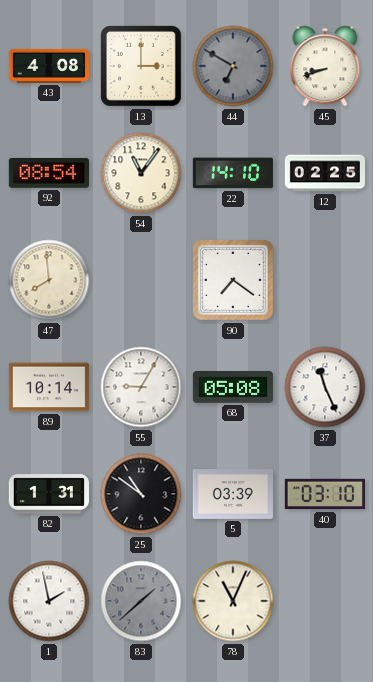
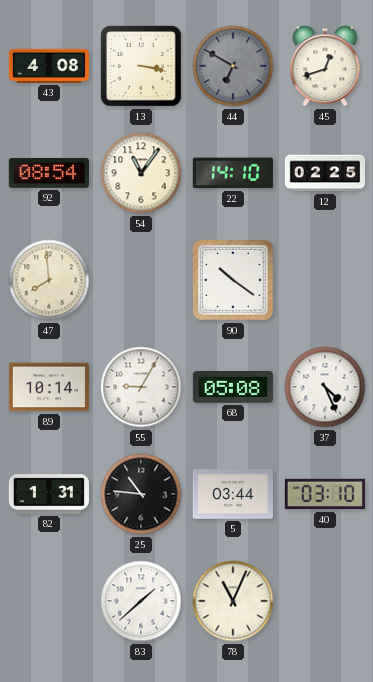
13: 3:00 -> 3:17
45: 8:42 -> 12:42
90: 7:21 -> 10:21
37: 11:26 -> 4:26
25: 10:51 -> 10:46
5: 03:39 -> 03:44
1: 1:58 -> none
83 dial: grey -> white
